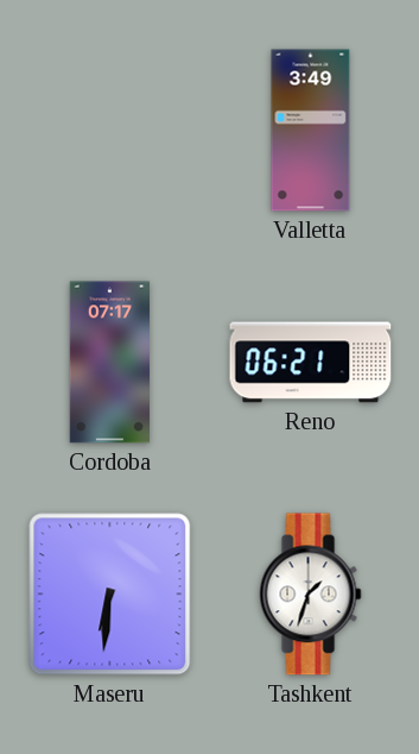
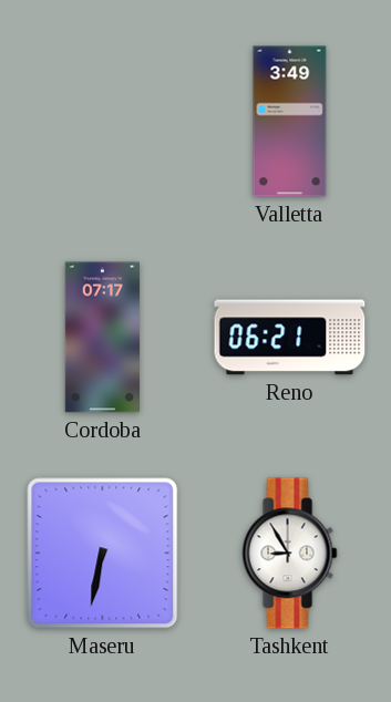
Maseru: 6:31 -> 6:32
Tashkent: 1:33 -> 8:55
